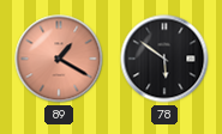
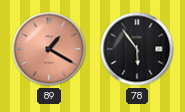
78: 5:51 -> 5:54
